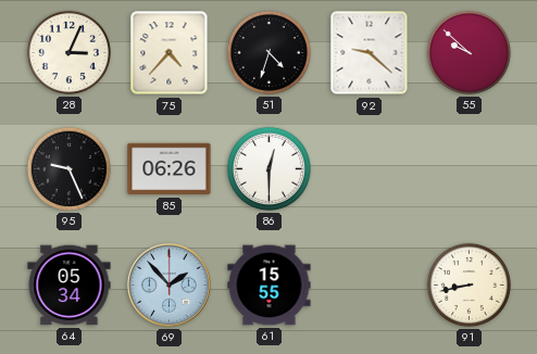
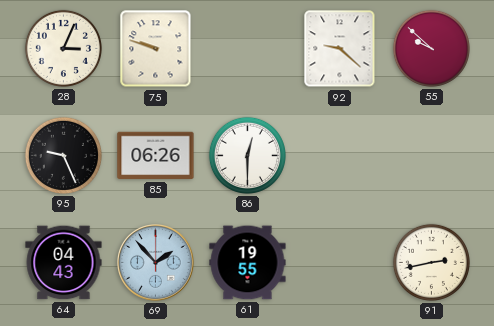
75: 4:37 -> 9:48
51: 4:33 -> none
64: 05:34 -> 04:43
61: 15:55 -> 19:55
91: 8:43 -> 2:43
